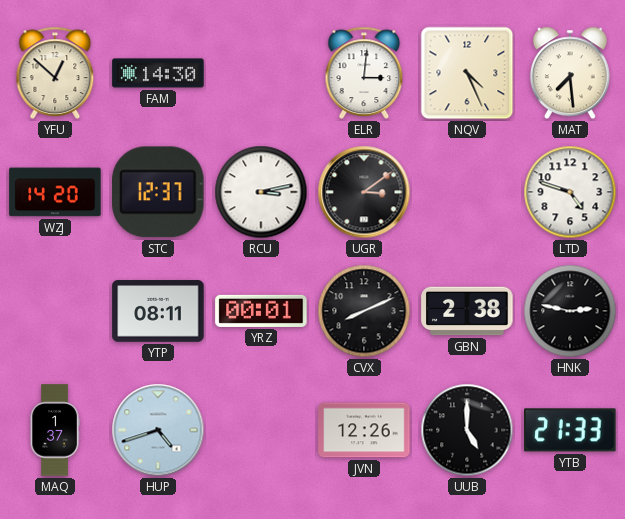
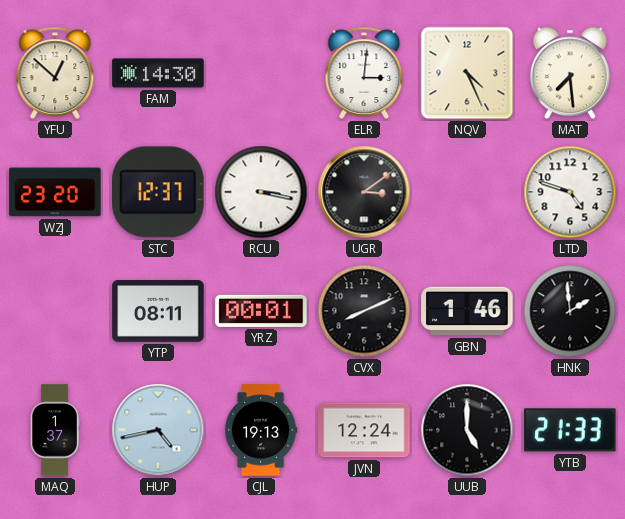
WZJ: 14:20 -> 23:20
RCU: 3:13 -> 3:17
GBN: 2:38 -> 1:46
HNK: 2:47 -> 1:59
HUP: 4:42 -> 4:43
CJL: none -> 19:13
JVN: 12:26 -> 12:24
